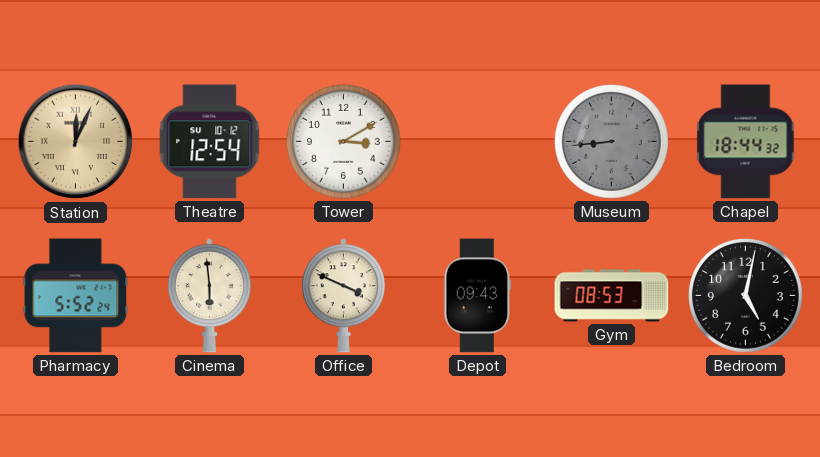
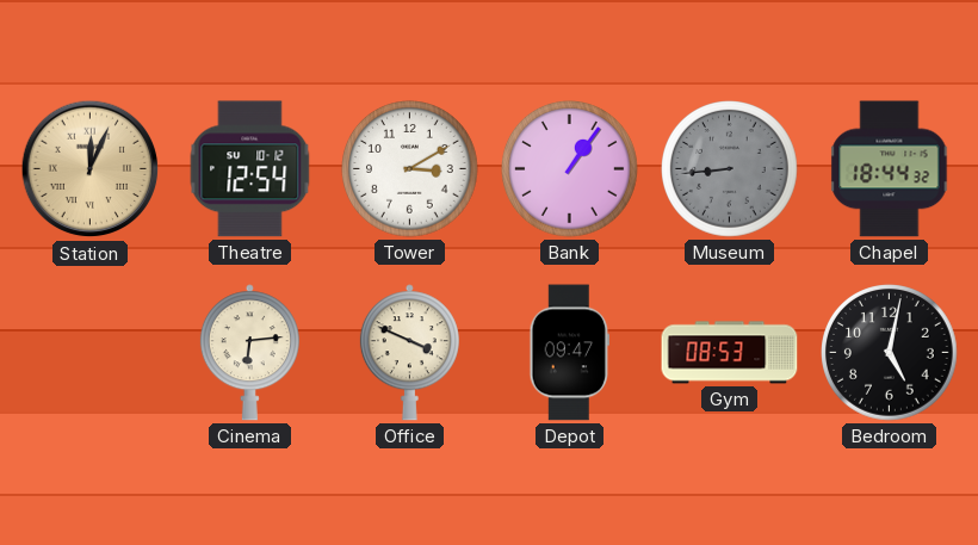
Bank: none -> 1:06
Pharmacy: 5:52 -> none
Cinema: 5:59 -> 6:14
Depot: 09:43 -> 09:47
